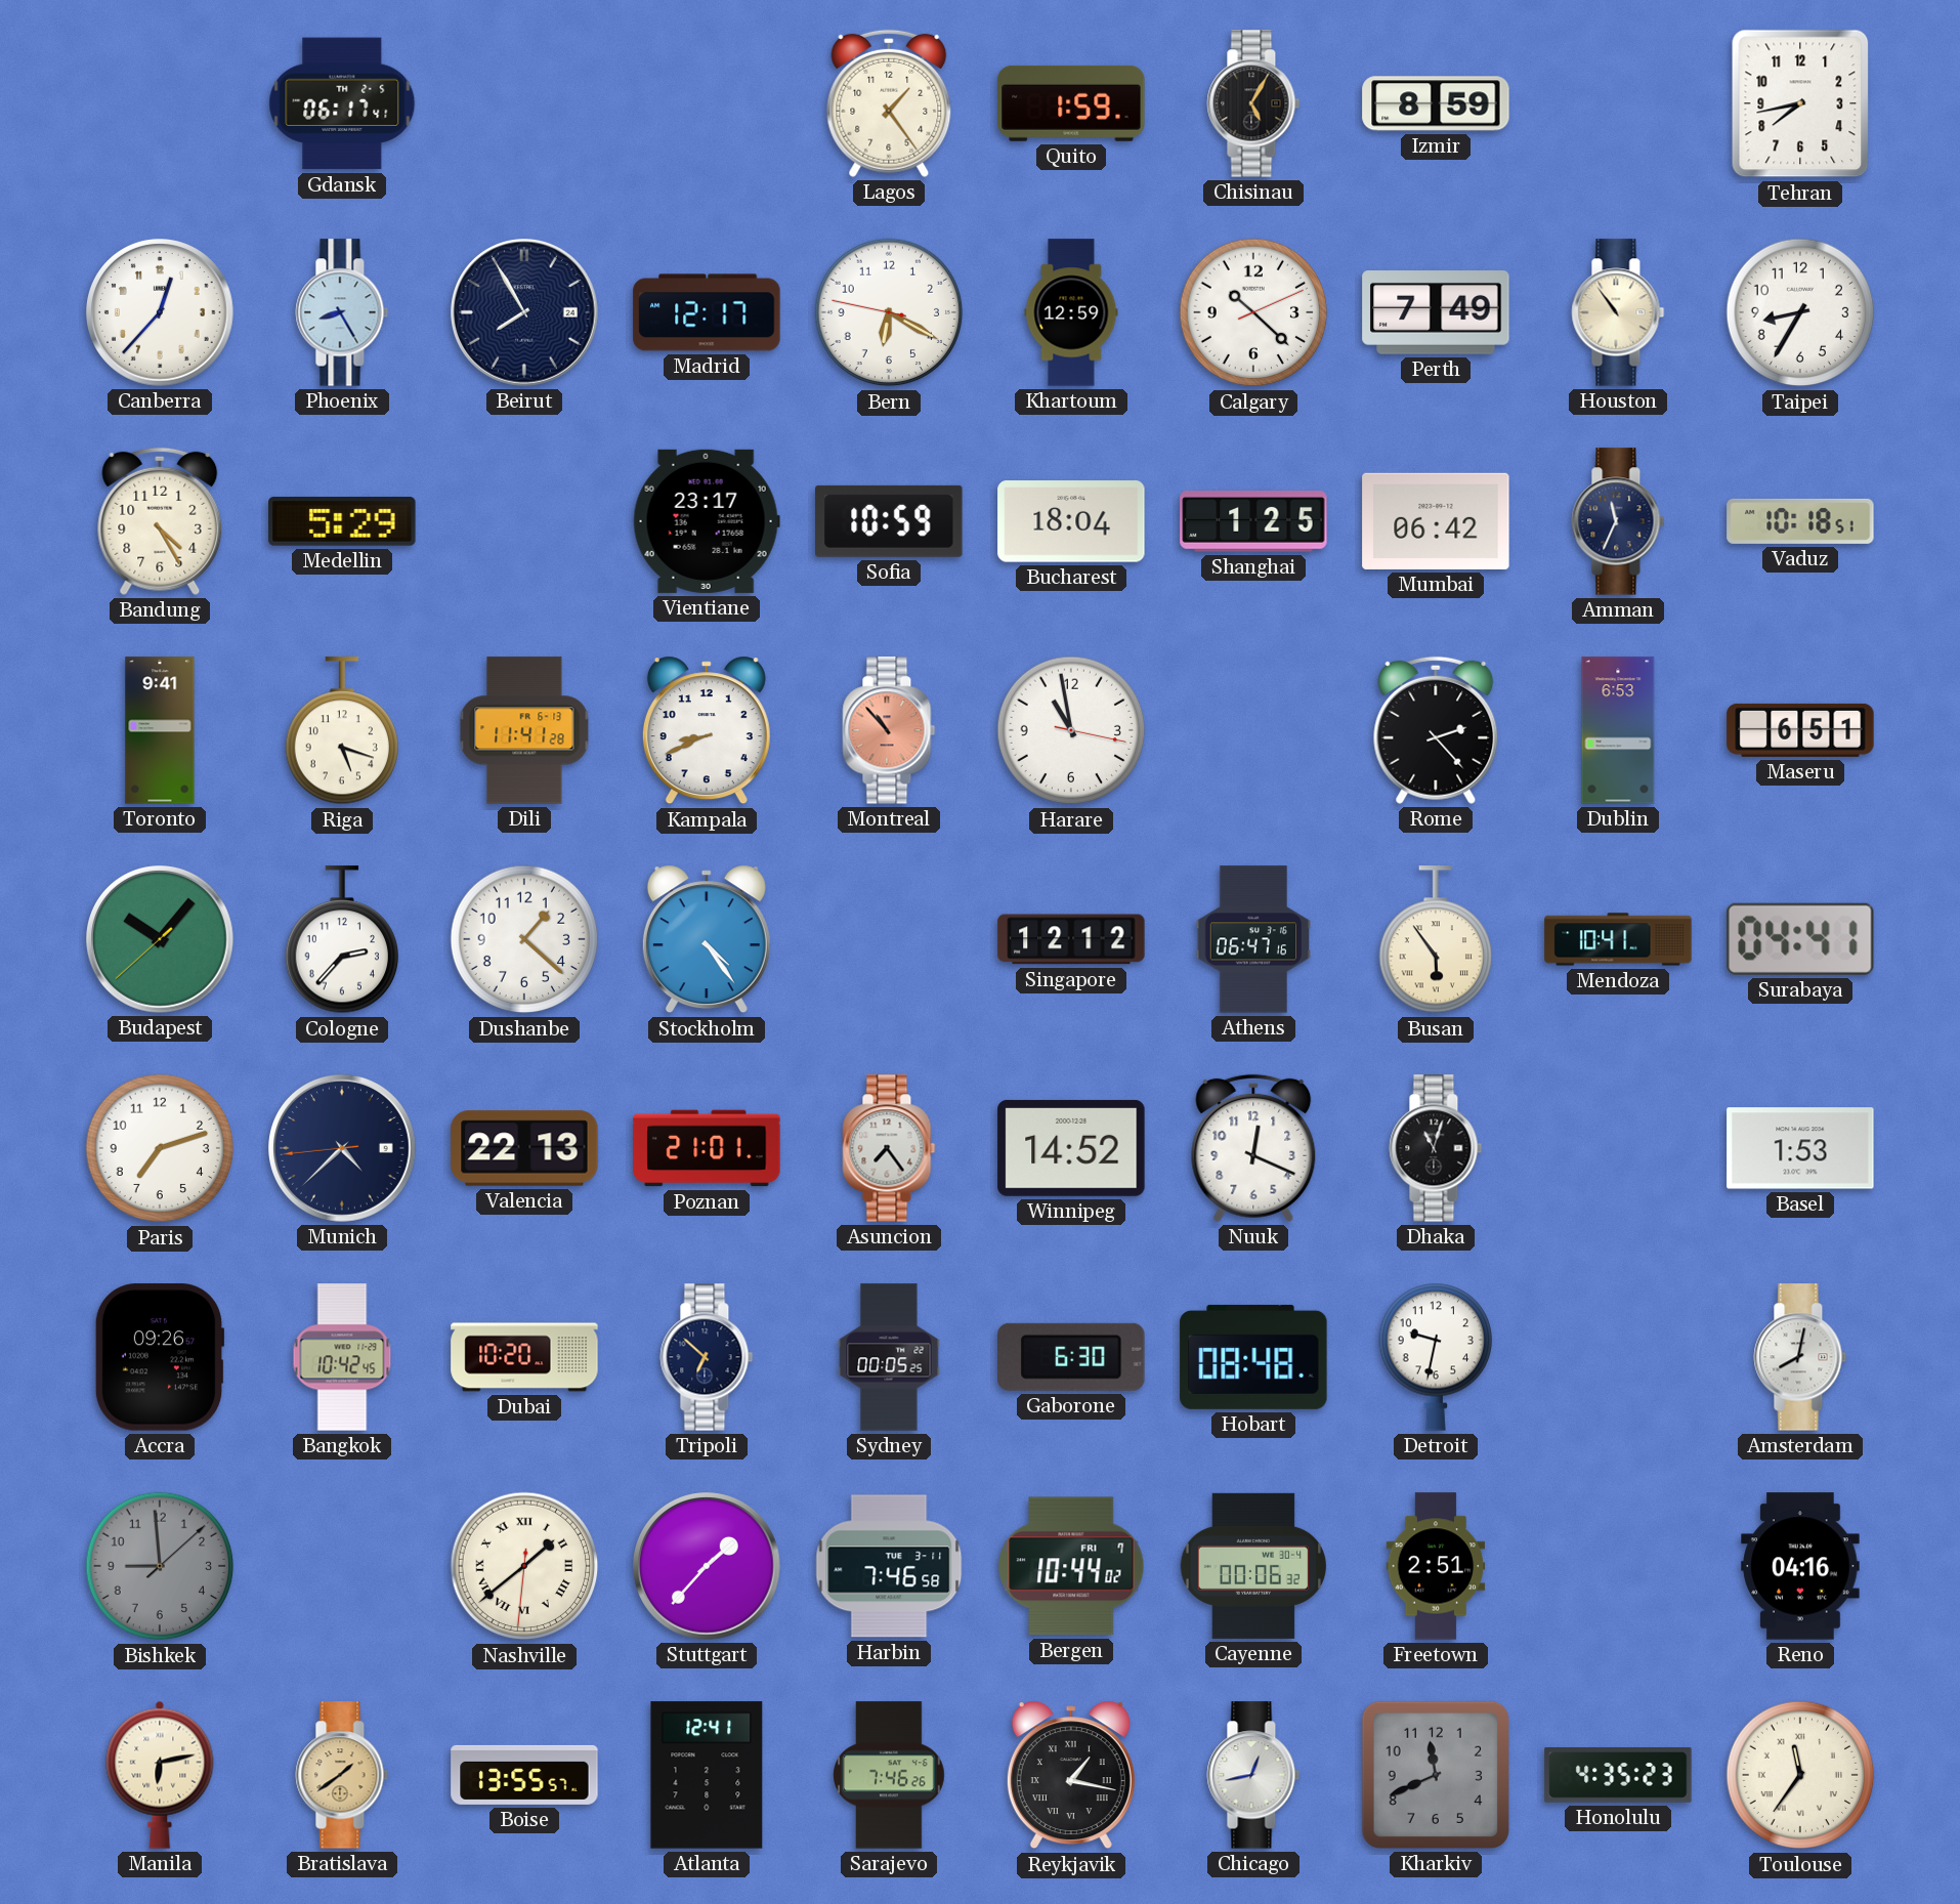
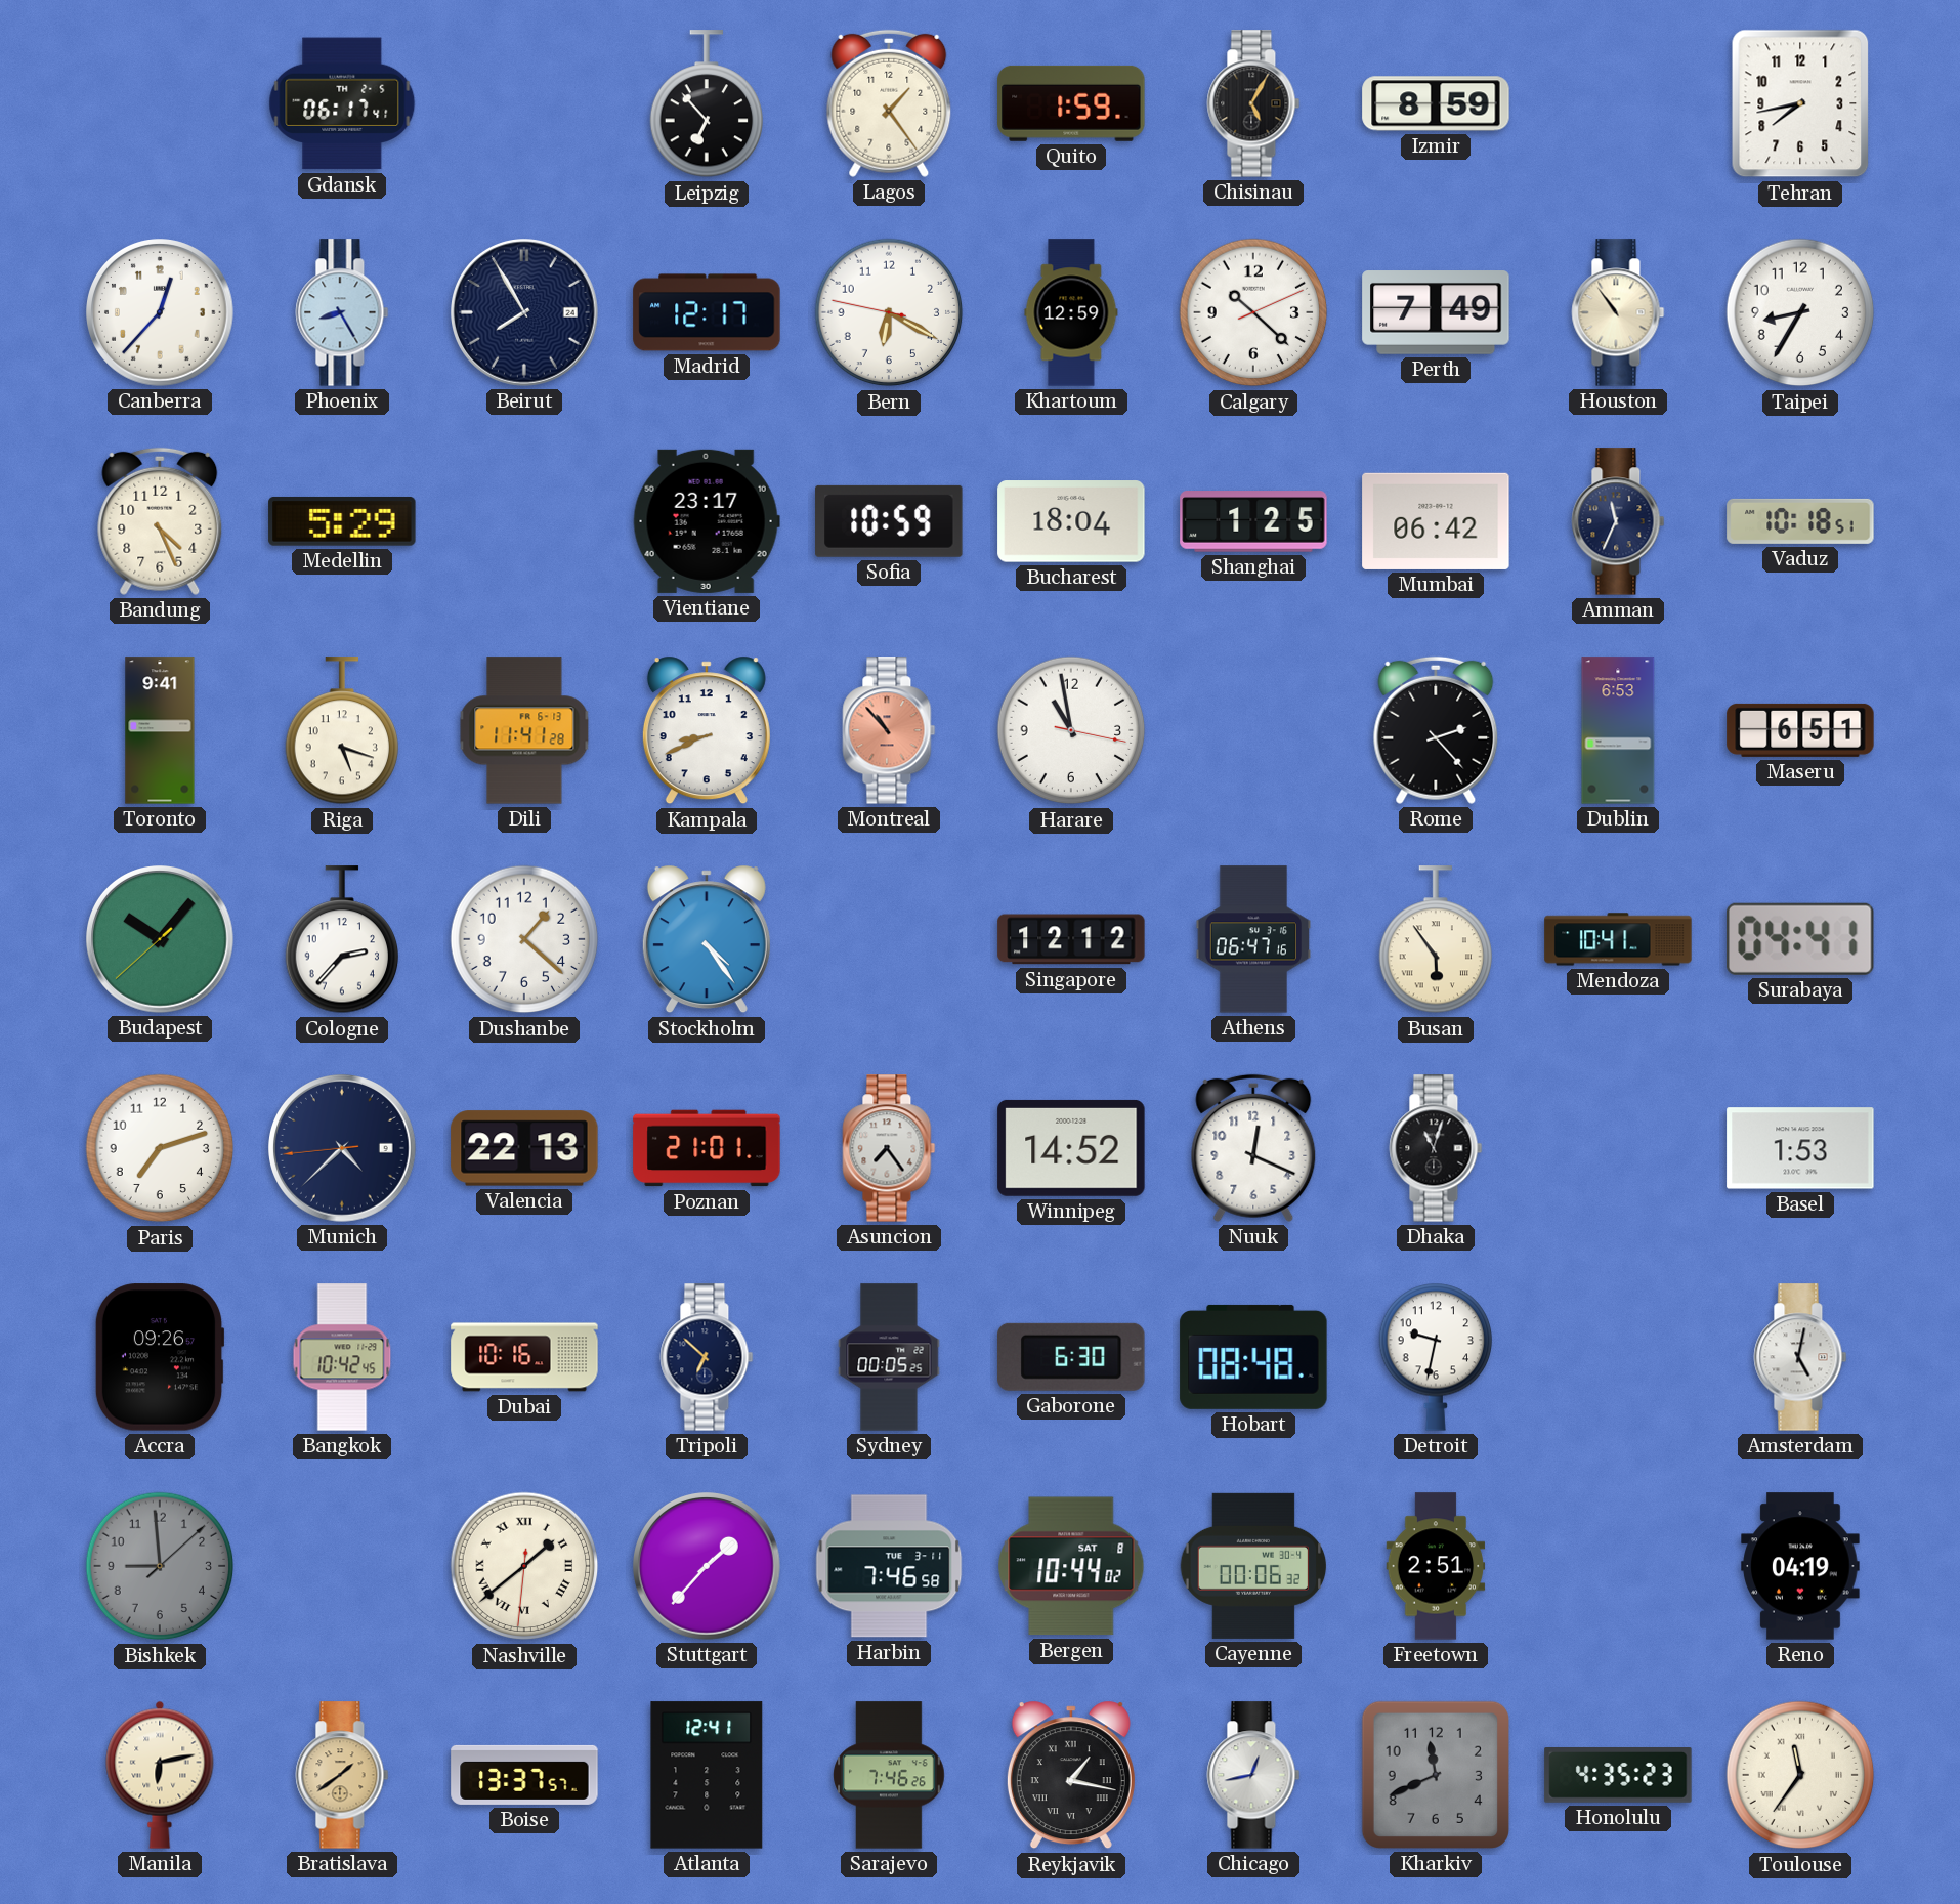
Leipzig: none -> 6:53
Bandung: 4:25 -> 4:26
Dubai: 10:20 -> 10:16
Amsterdam: 8:02 -> 5:02
Bergen date: FRI 7 -> SAT 8
Reno: 04:16 -> 04:19
Boise: 13:55 -> 13:37
